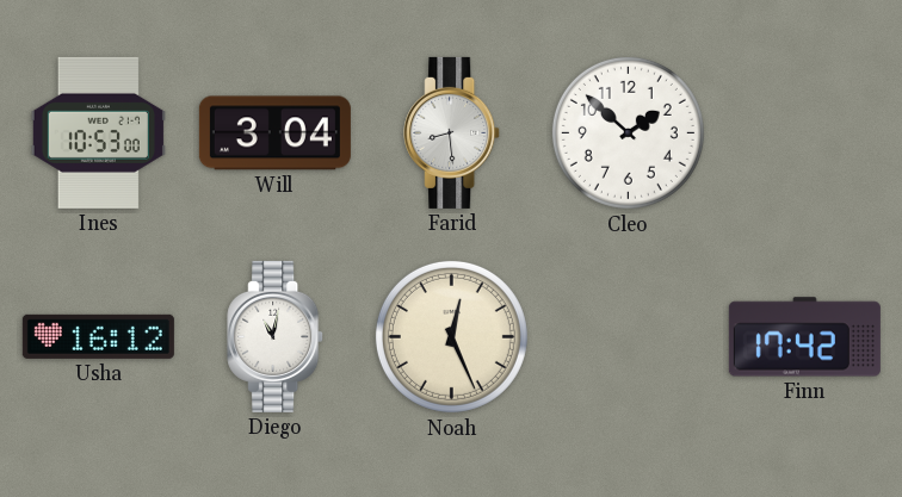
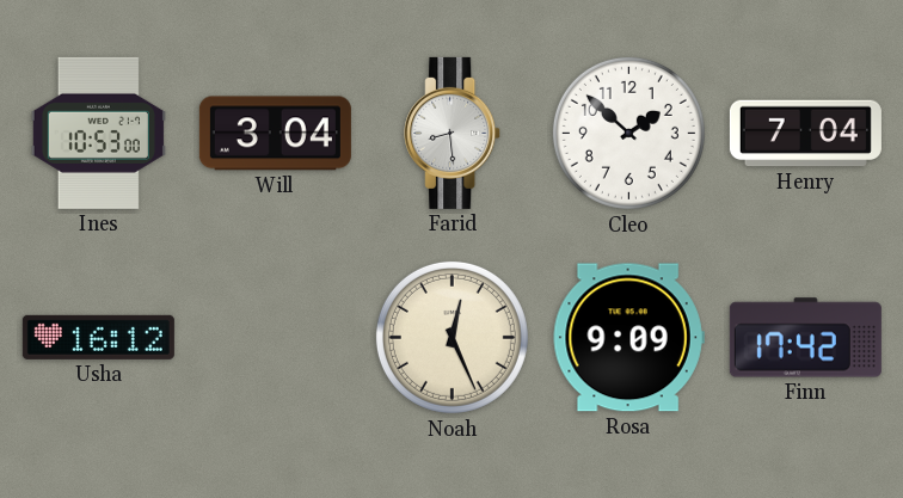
Henry: none -> 7:04
Diego: 11:02 -> none
Rosa: none -> 9:09
